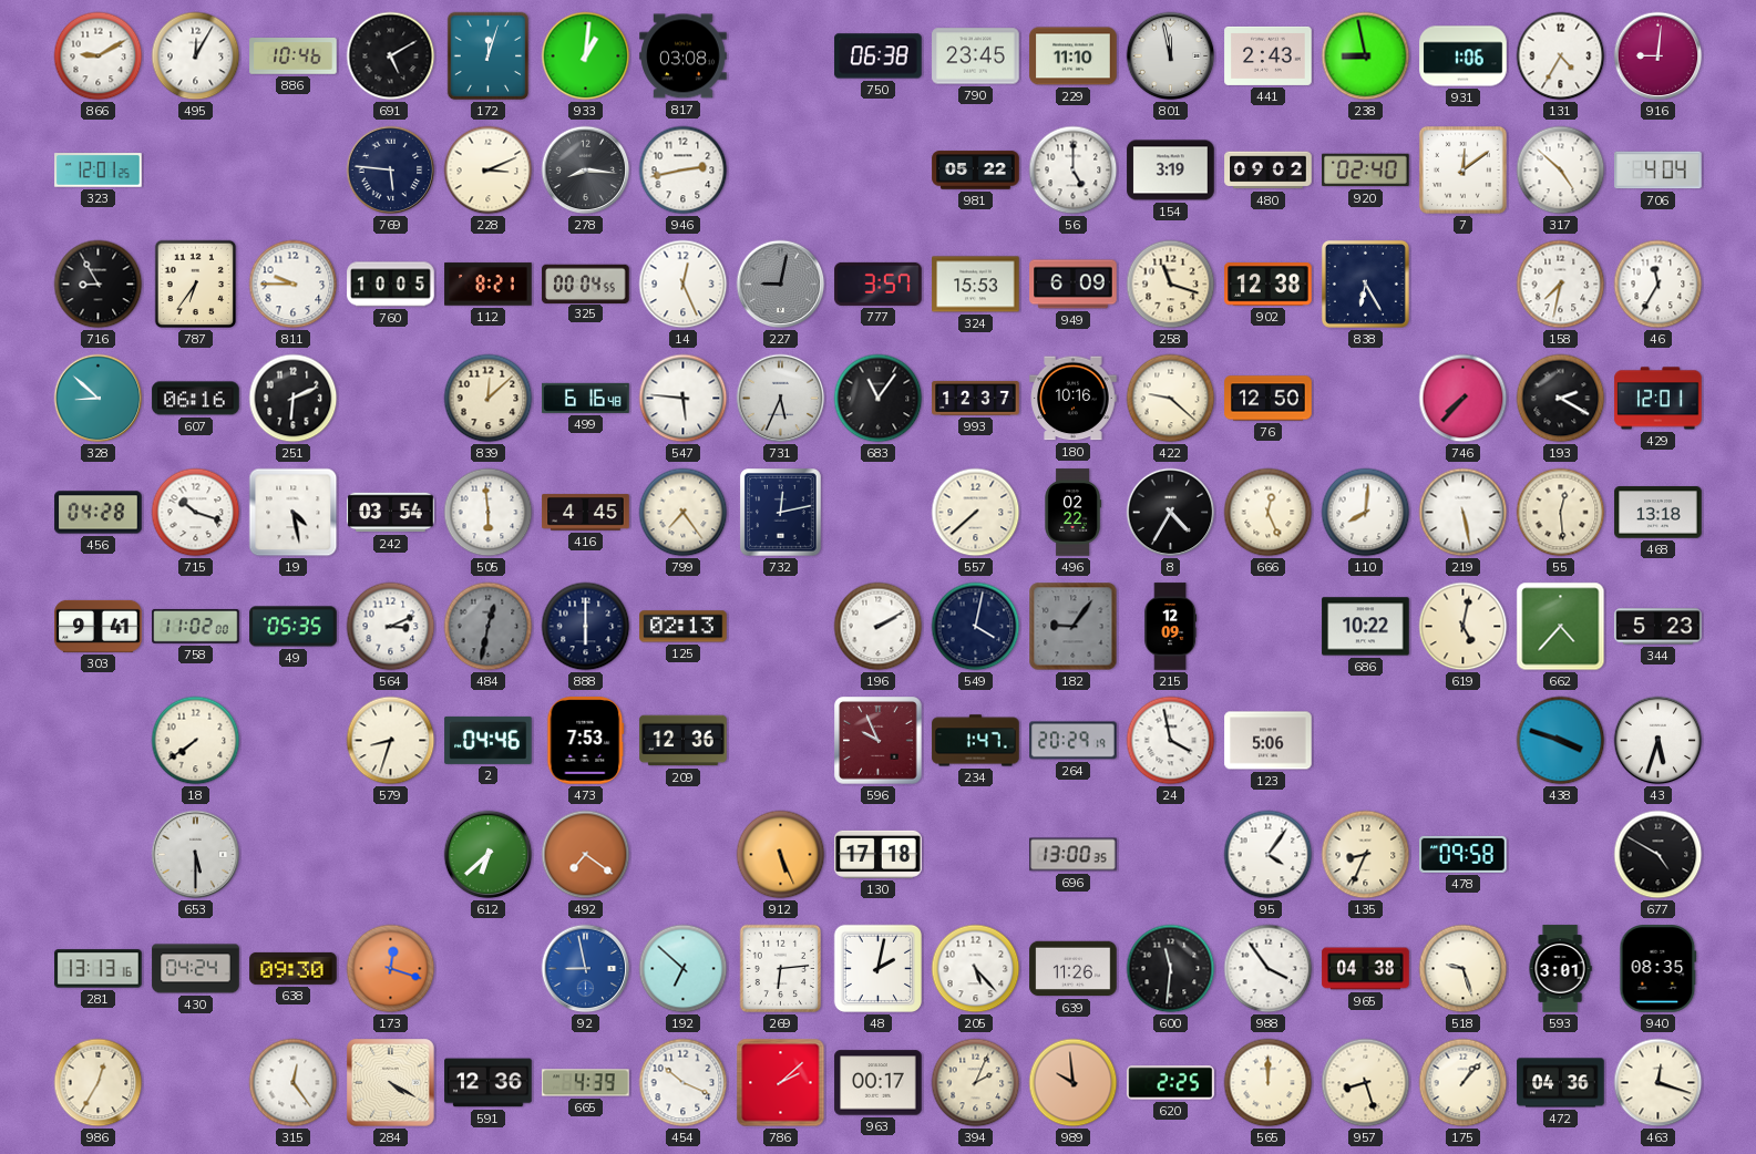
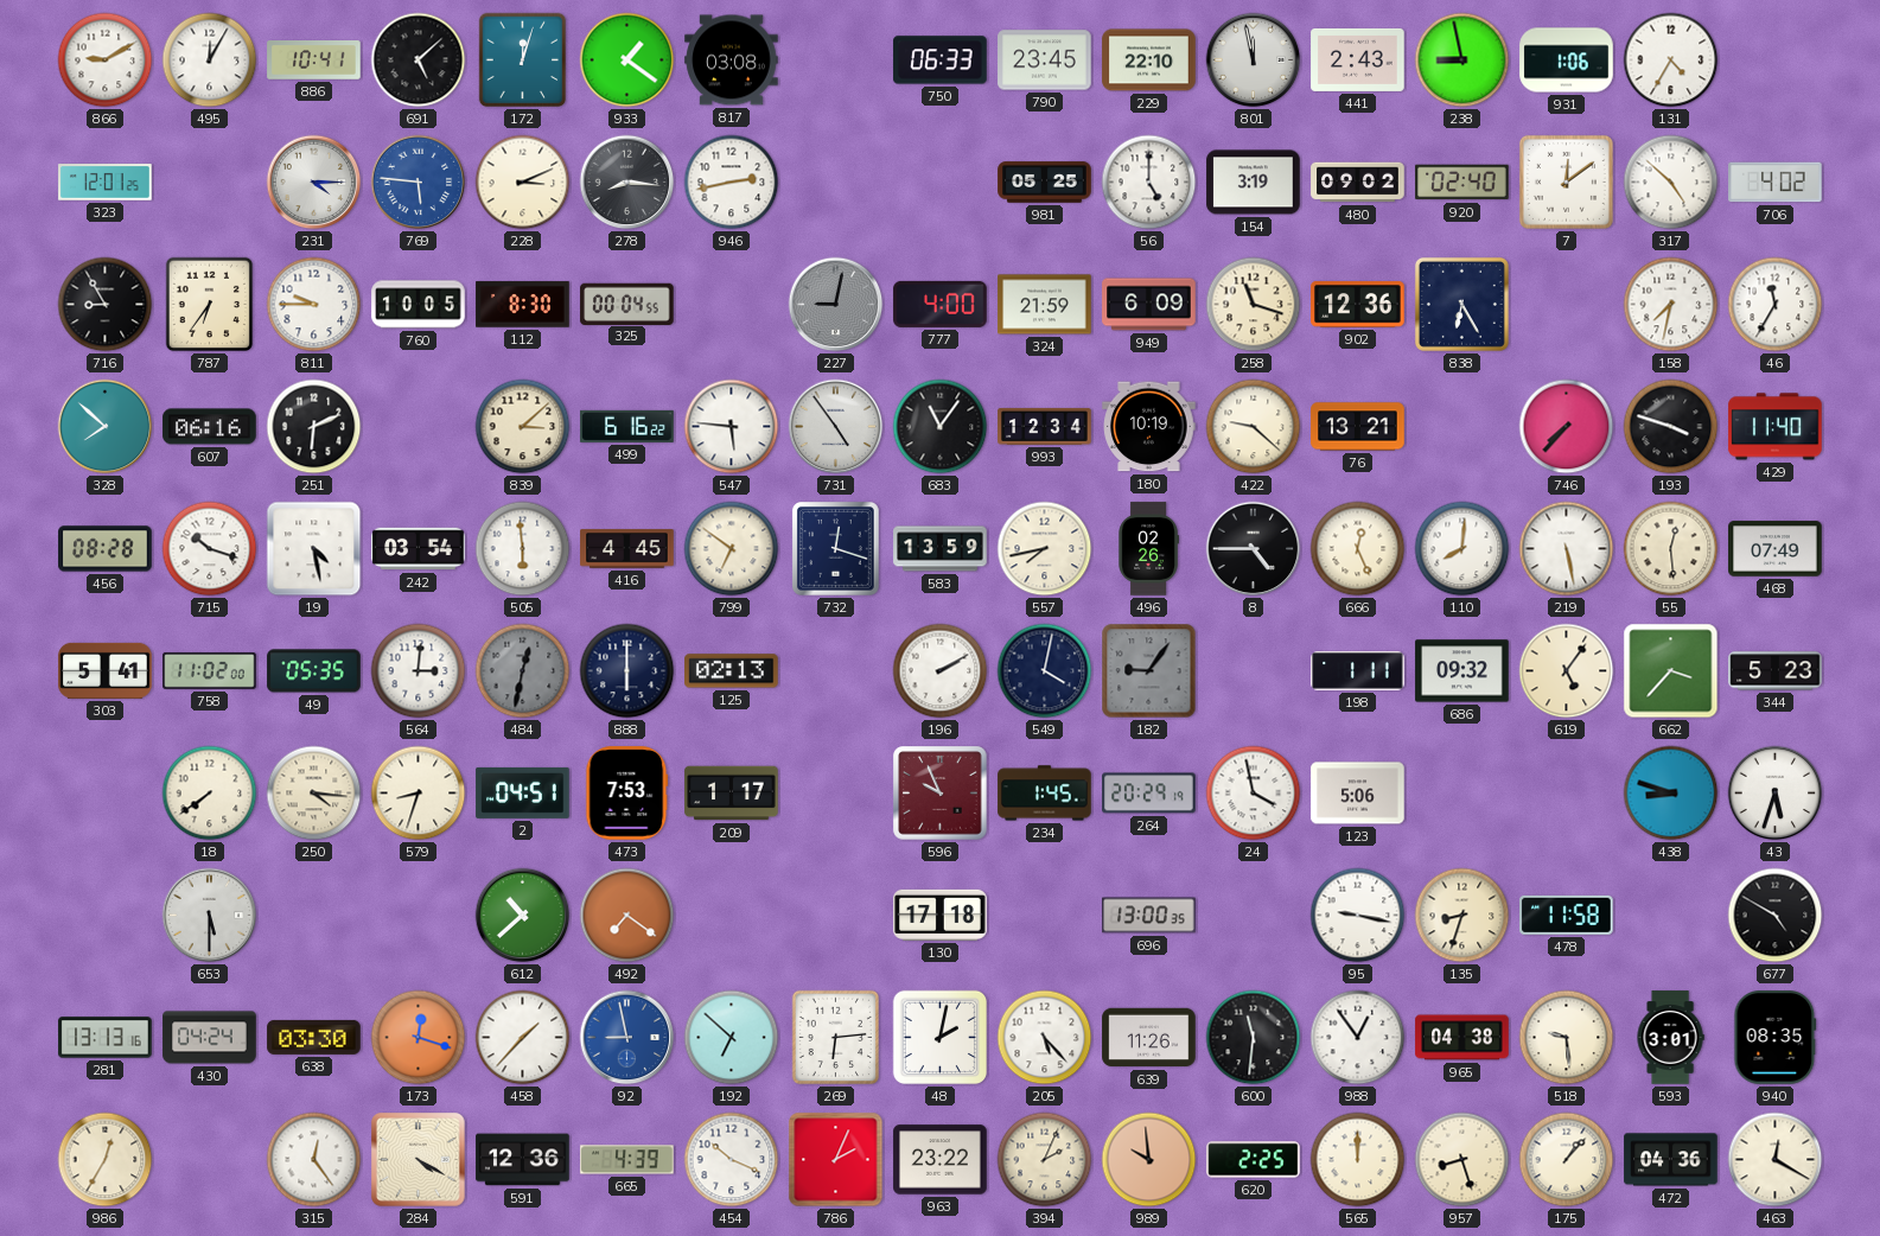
886: 10:46 -> 10:41
691: 5:10 -> 5:08
933: 1:01 -> 1:21
750: 06:38 -> 06:33
229: 11:10 -> 22:10
916: 9:01 -> none
231: none -> 4:15
769 dial: navy -> blue
981: 05:22 -> 05:25
706: 4:04 -> 4:02
112: 8:21 -> 8:30
14: 12:26 -> none
777: 3:57 -> 4:00
324: 15:53 -> 21:59
902: 12:38 -> 12:36
328: 8:52 -> 7:52
839: 12:08 -> 3:08
499: 6:16:48 -> 6:16:22
731: 5:34 -> 4:54
993: 12:37 -> 12:34
180: 10:16 -> 10:19
76: 12:50 -> 13:21
193: 2:20 -> 3:48
429: 12:01 -> 11:40
456: 04:28 -> 08:28
799: 7:24 -> 6:51
732: 12:13 -> 12:18
583: none -> 13:59
557: 7:38 -> 7:43
496: 02:22 -> 02:26
8: 4:35 -> 4:45
468: 13:18 -> 07:49
303: 9:41 -> 5:41
564: 3:11 -> 3:01
215: 12:09 -> none
198: none -> 1:11
686: 10:22 -> 09:32
619: 5:02 -> 5:06
662: 4:37 -> 3:37
250: none -> 4:16
2: 04:46 -> 04:51
209: 12:36 -> 1:17
234: 1:47 -> 1:45
438: 3:48 -> 8:48
612: 6:38 -> 10:38
912: 5:26 -> none
95: 4:06 -> 9:17
135: 8:34 -> 8:33
478: 09:58 -> 11:58
638: 09:30 -> 03:30
458: none -> 1:37
988: 3:54 -> 12:54
518: 9:27 -> 9:29
786: 2:08 -> 2:04
963: 00:17 -> 23:22
463: 12:18 -> 12:20
